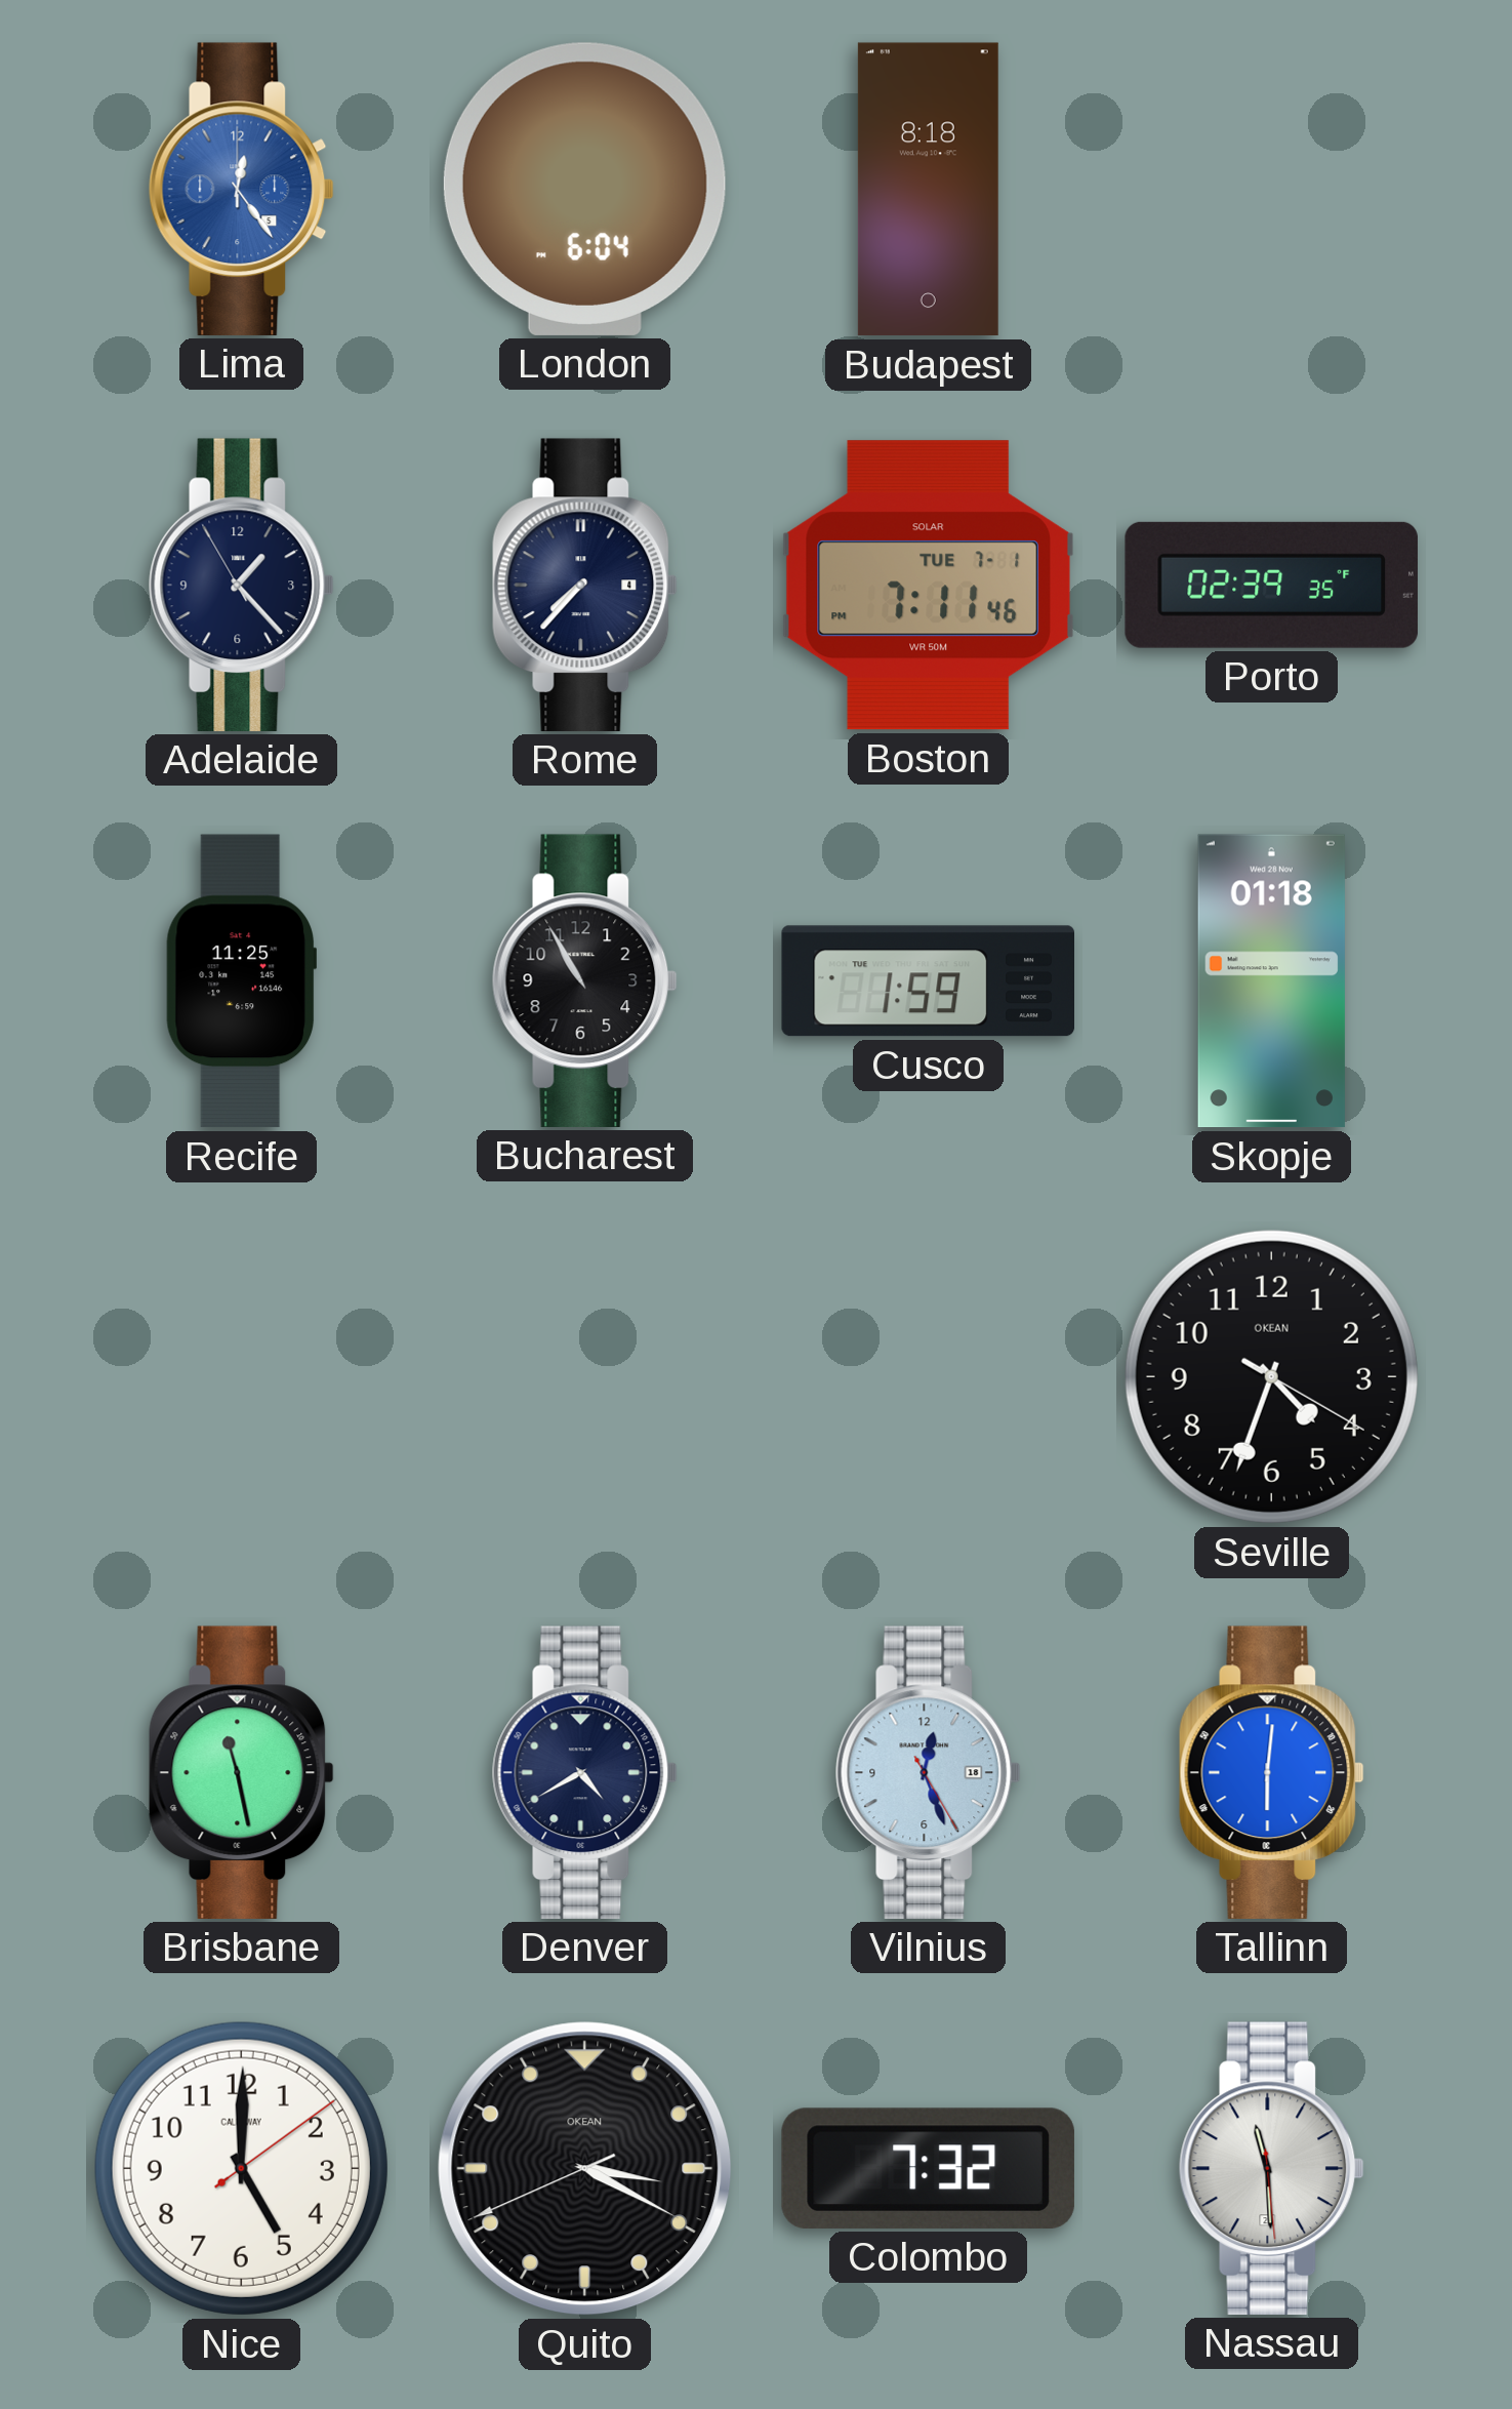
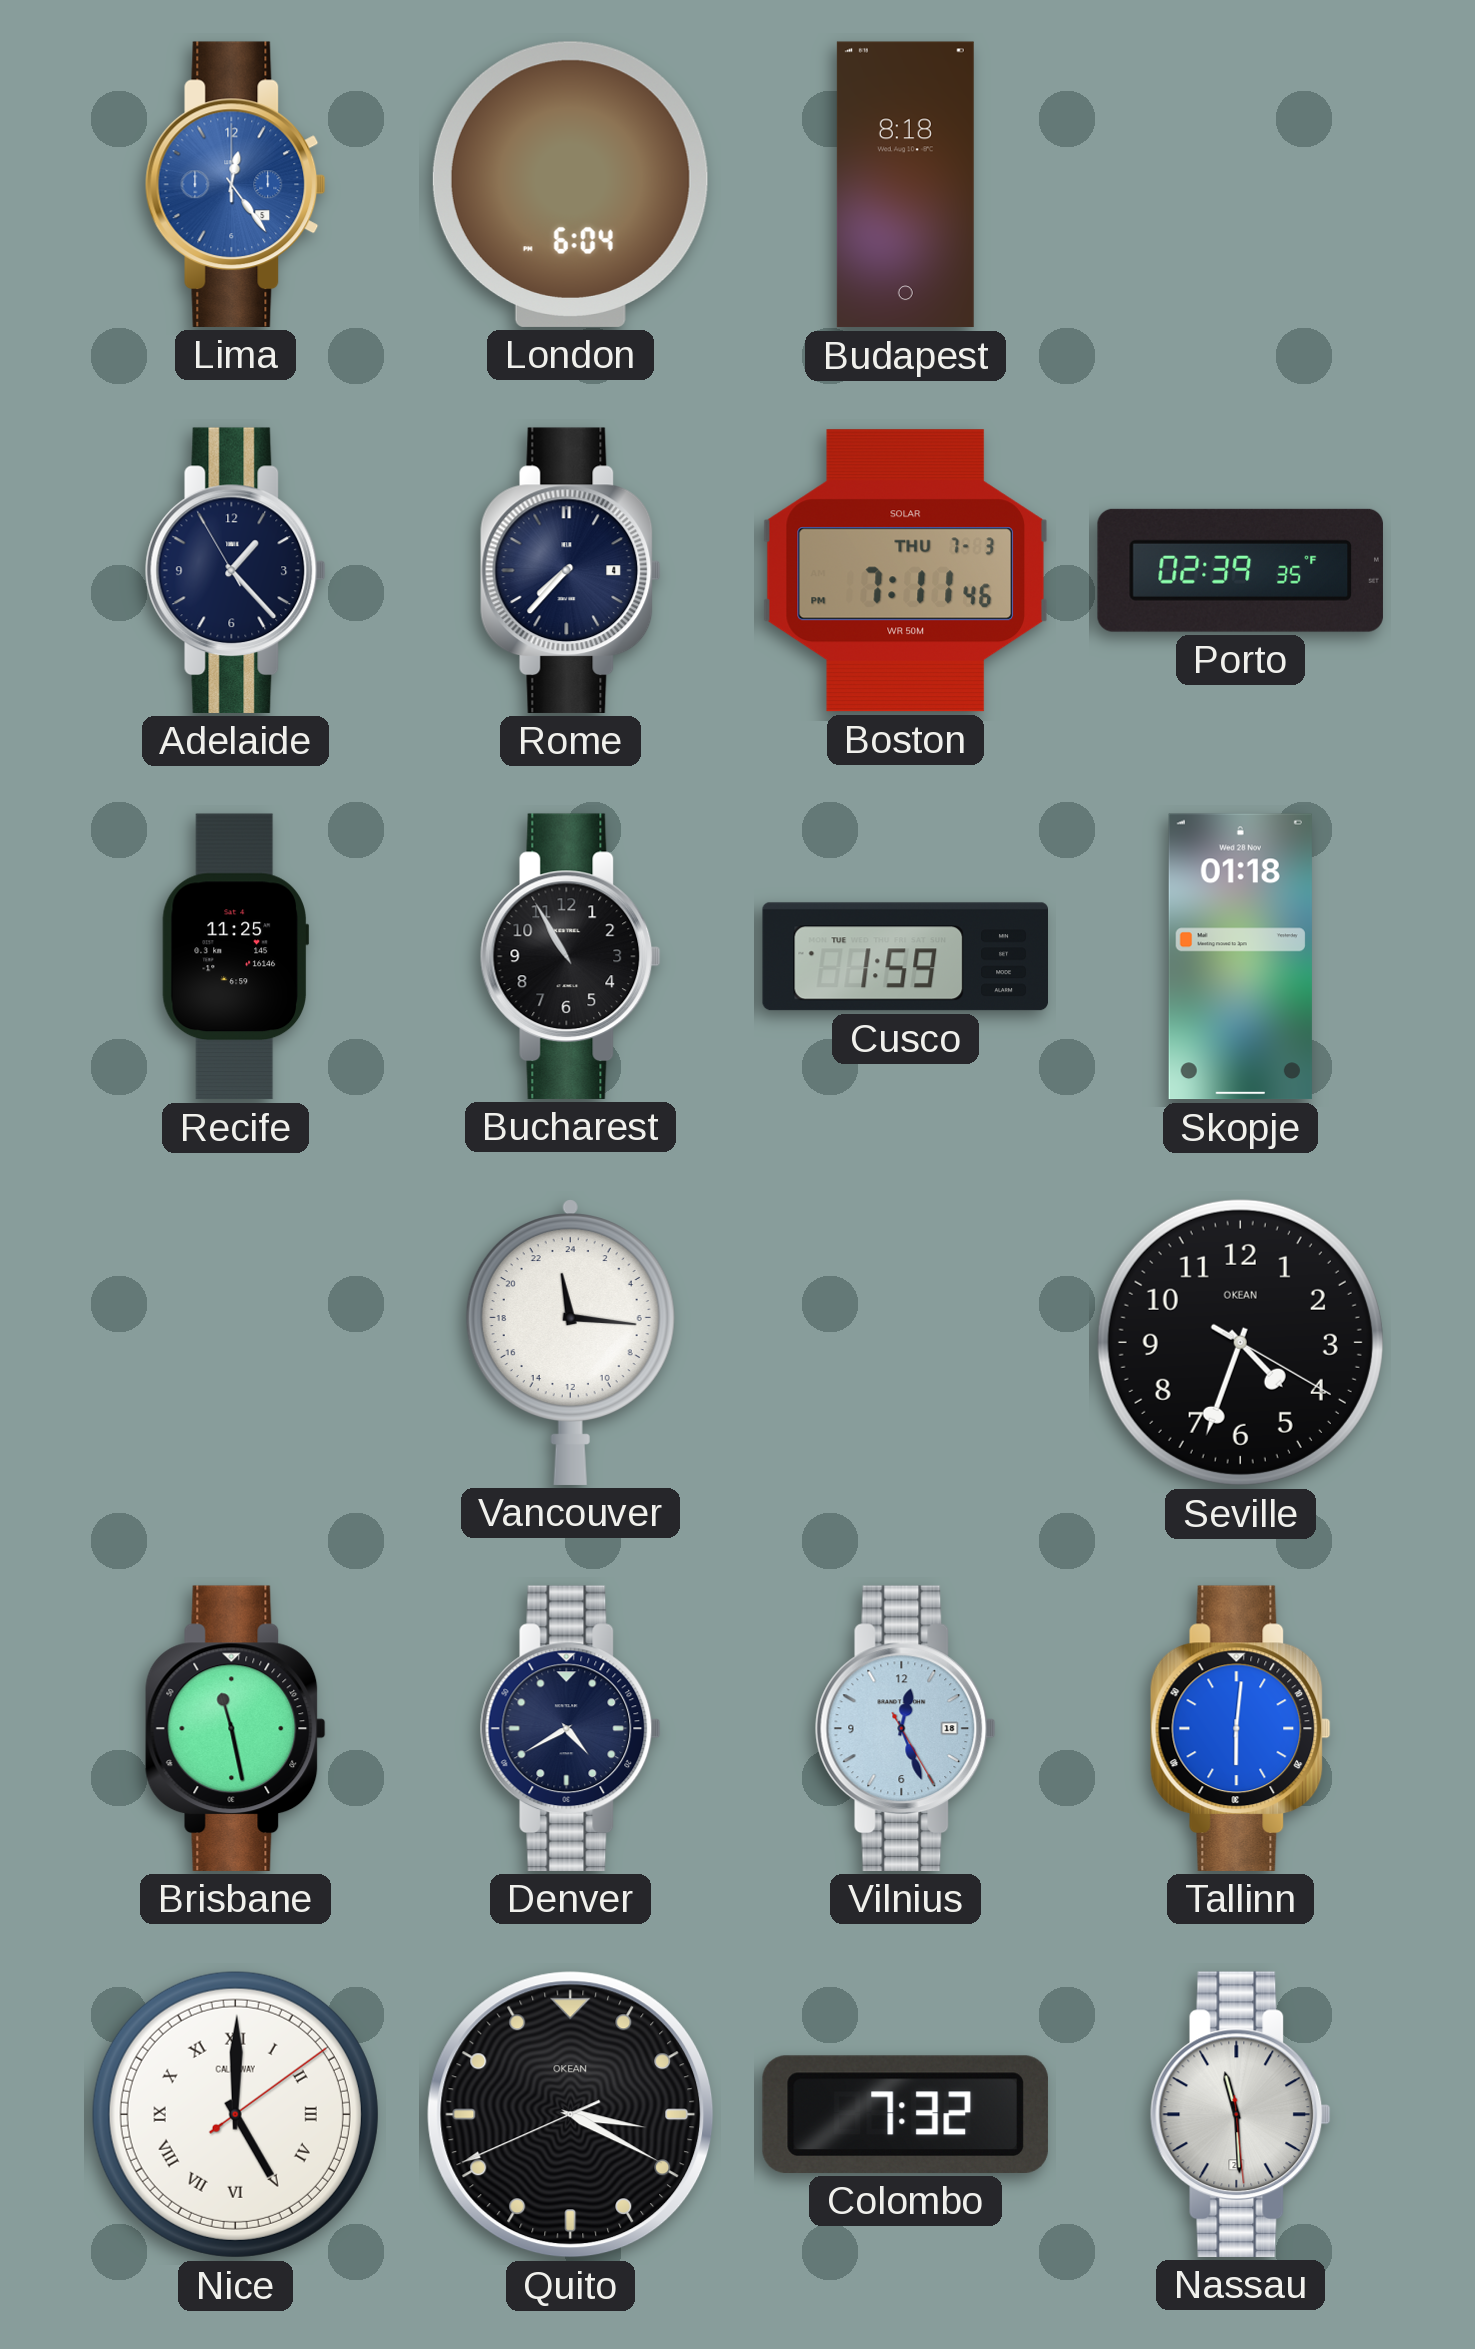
Boston date: TUE 7-1 -> THU 7-3
Vancouver: none -> 23:16
Nice numerals: Arabic -> Roman
